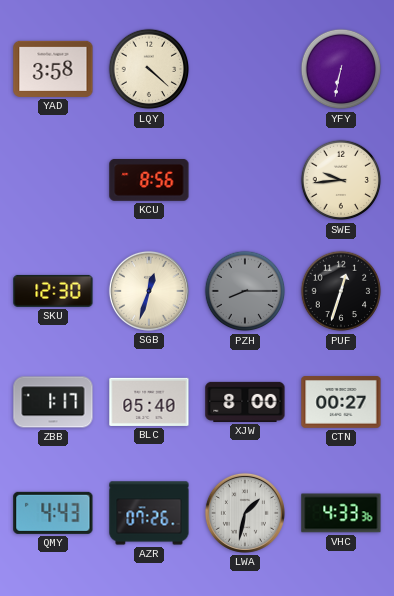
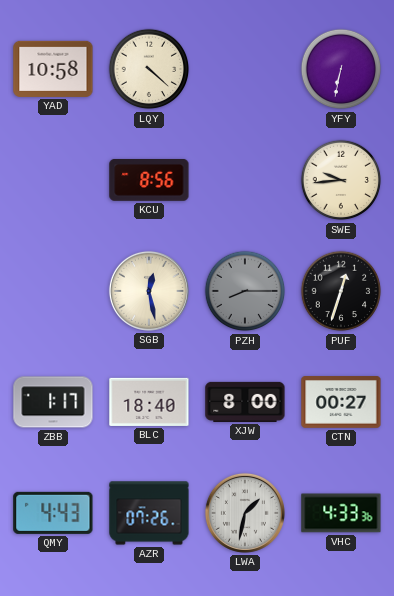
YAD: 3:58 -> 10:58
SKU: 12:30 -> none
SGB: 12:33 -> 12:28
BLC: 05:40 -> 18:40
